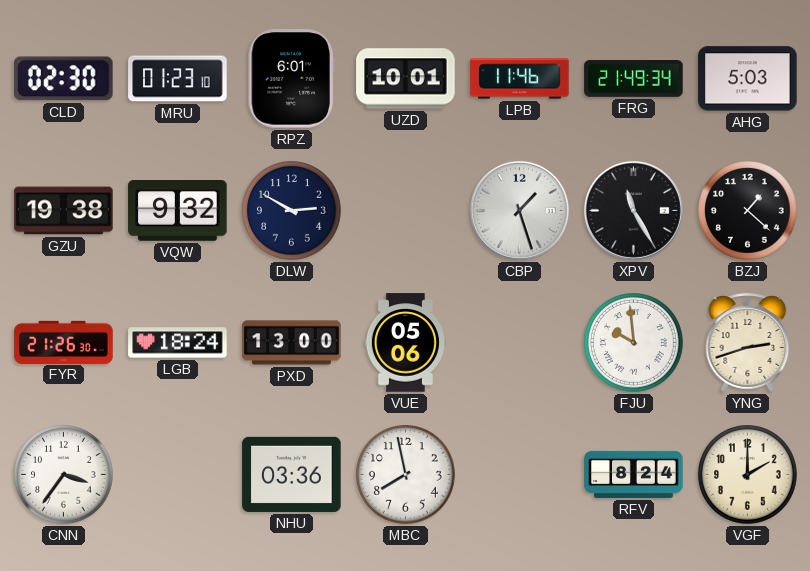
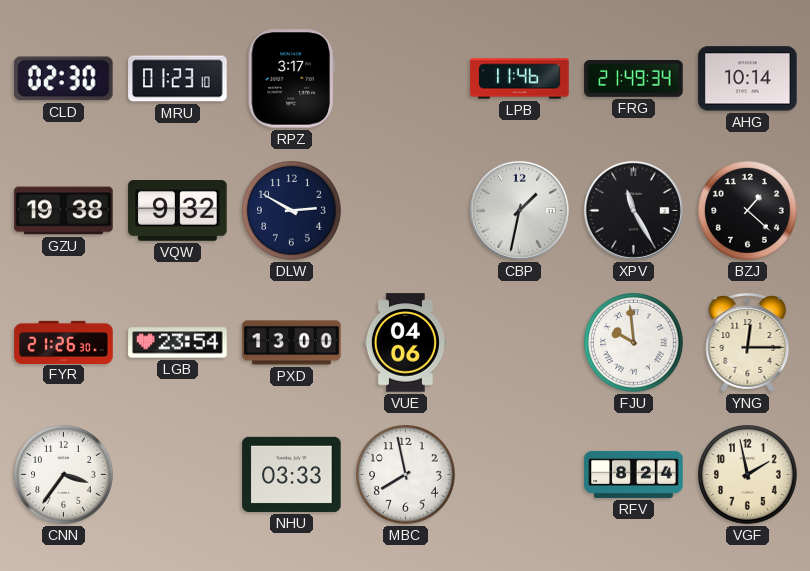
RPZ: 6:01 -> 3:17
UZD: 10:01 -> none
AHG: 5:03 -> 10:14
CBP: 1:27 -> 1:32
LGB: 18:24 -> 23:54
VUE: 05:06 -> 04:06
YNG: 2:42 -> 12:15
NHU: 03:36 -> 03:33
VGF: 2:00 -> 1:58
